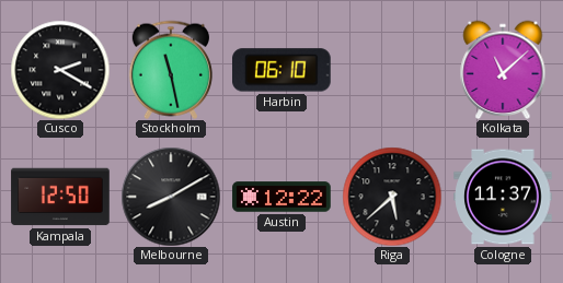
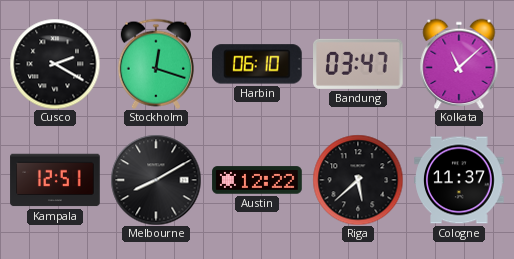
Stockholm: 11:28 -> 12:18
Bandung: none -> 03:47
Kampala: 12:50 -> 12:51
